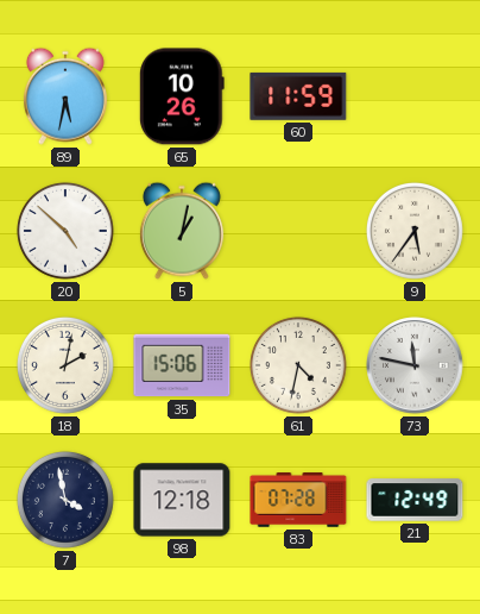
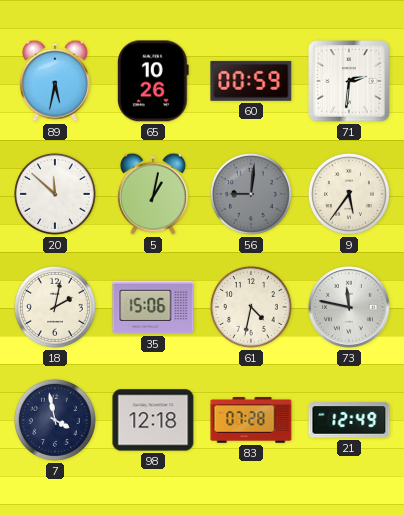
60: 11:59 -> 00:59
71: none -> 2:31
20: 4:52 -> 11:52
56: none -> 9:01
